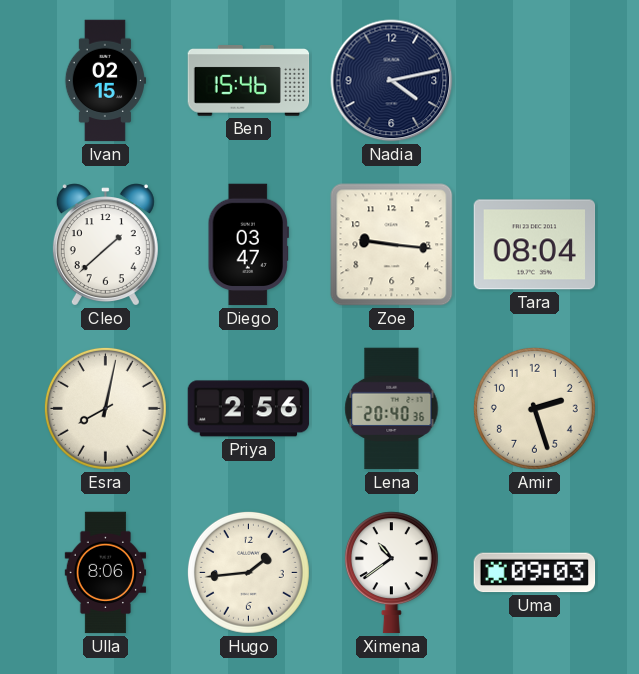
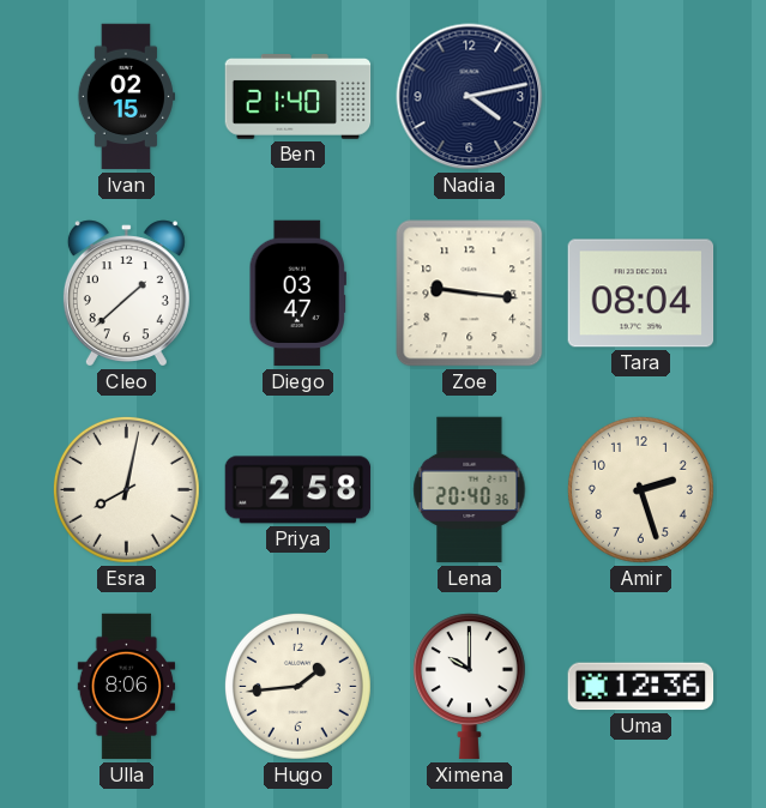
Ben: 15:46 -> 21:40
Priya: 2:56 -> 2:58
Ximena: 10:39 -> 10:00
Uma: 09:03 -> 12:36
